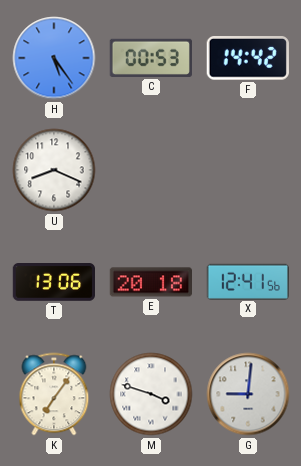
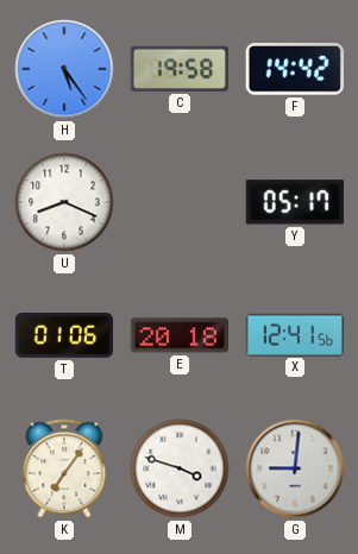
C: 00:53 -> 19:58
Y: none -> 05:17
T: 13:06 -> 01:06
